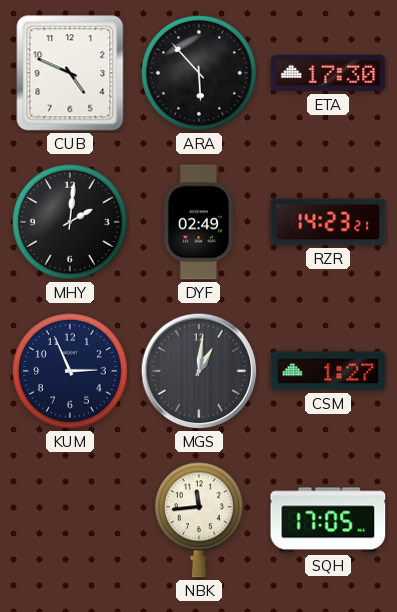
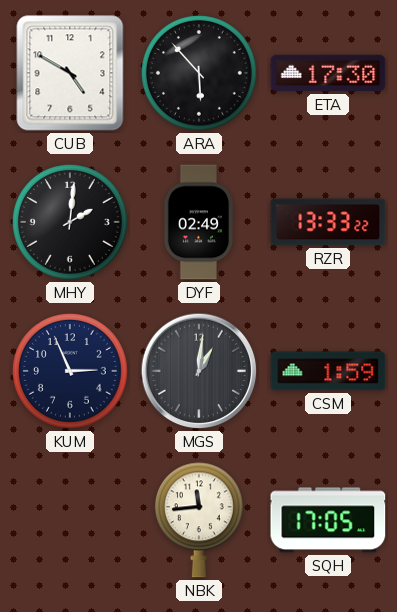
CUB: 4:49 -> 4:50
RZR: 14:23 -> 13:33
CSM: 1:27 -> 1:59
